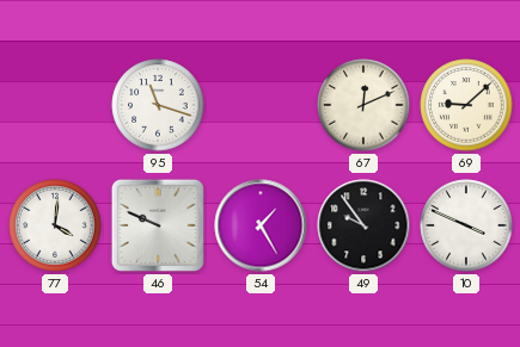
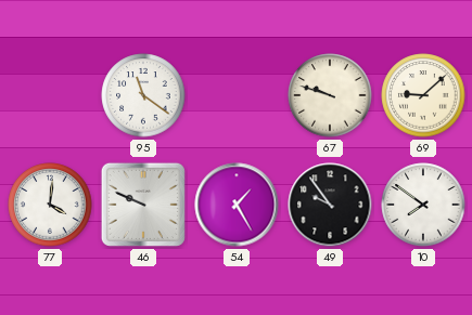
95: 11:18 -> 11:21
67: 12:11 -> 9:48
10: 3:49 -> 7:51
